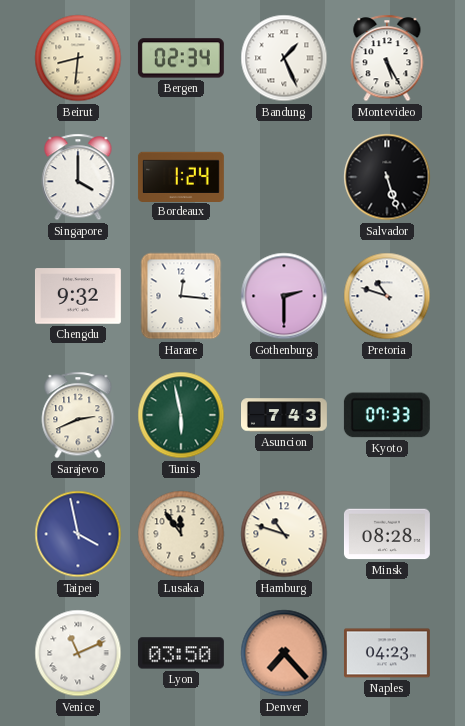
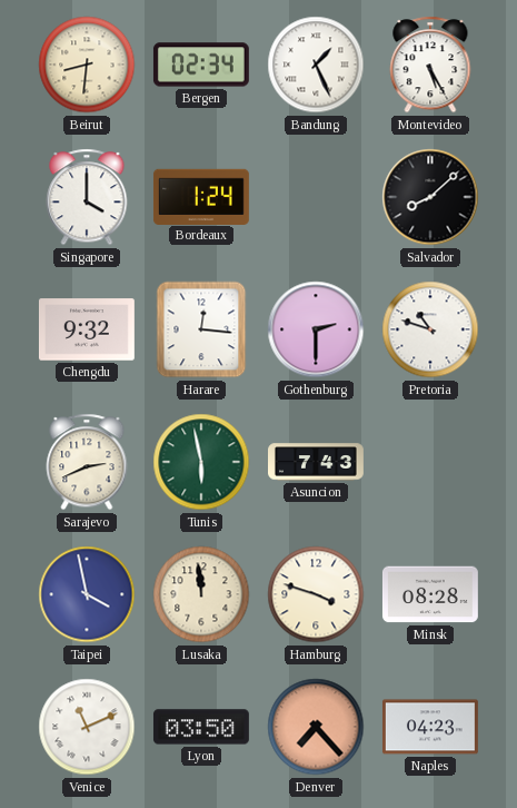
Salvador: 5:27 -> 8:08
Kyoto: 07:33 -> none
Lusaka: 11:54 -> 11:59
Hamburg: 10:48 -> 3:48
